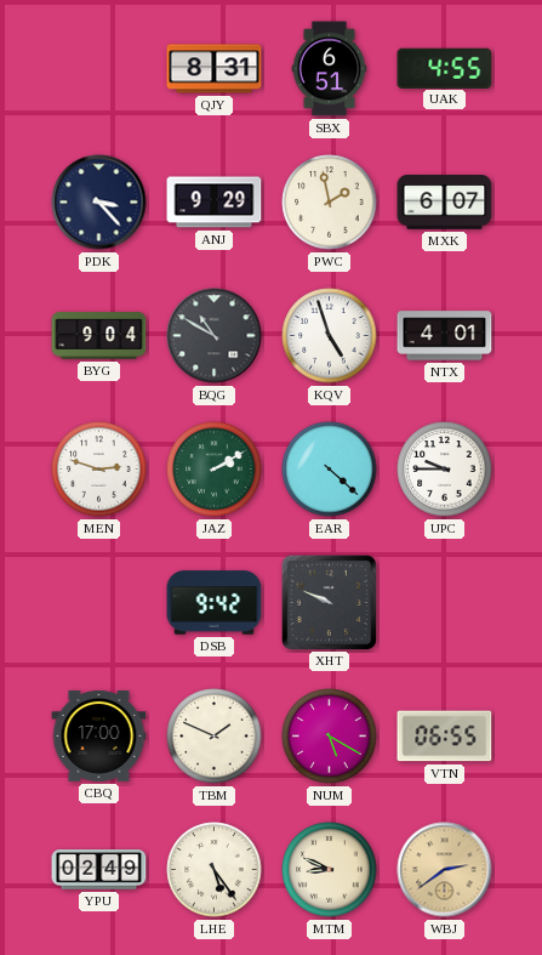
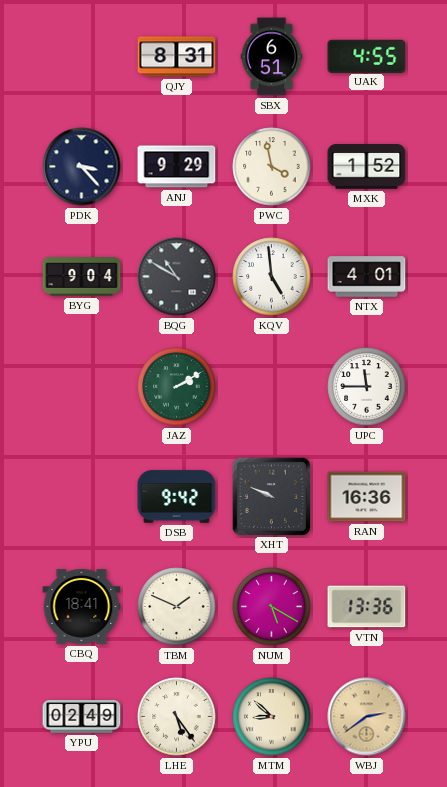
PWC: 1:58 -> 3:58
MXK: 6:07 -> 1:52
KQV: 4:57 -> 4:59
MEN: 2:48 -> none
EAR: 4:22 -> none
UPC: 9:45 -> 11:45
RAN: none -> 16:36
CBQ: 17:00 -> 18:41
VTN: 06:55 -> 13:36
MTM: 8:49 -> 8:52
